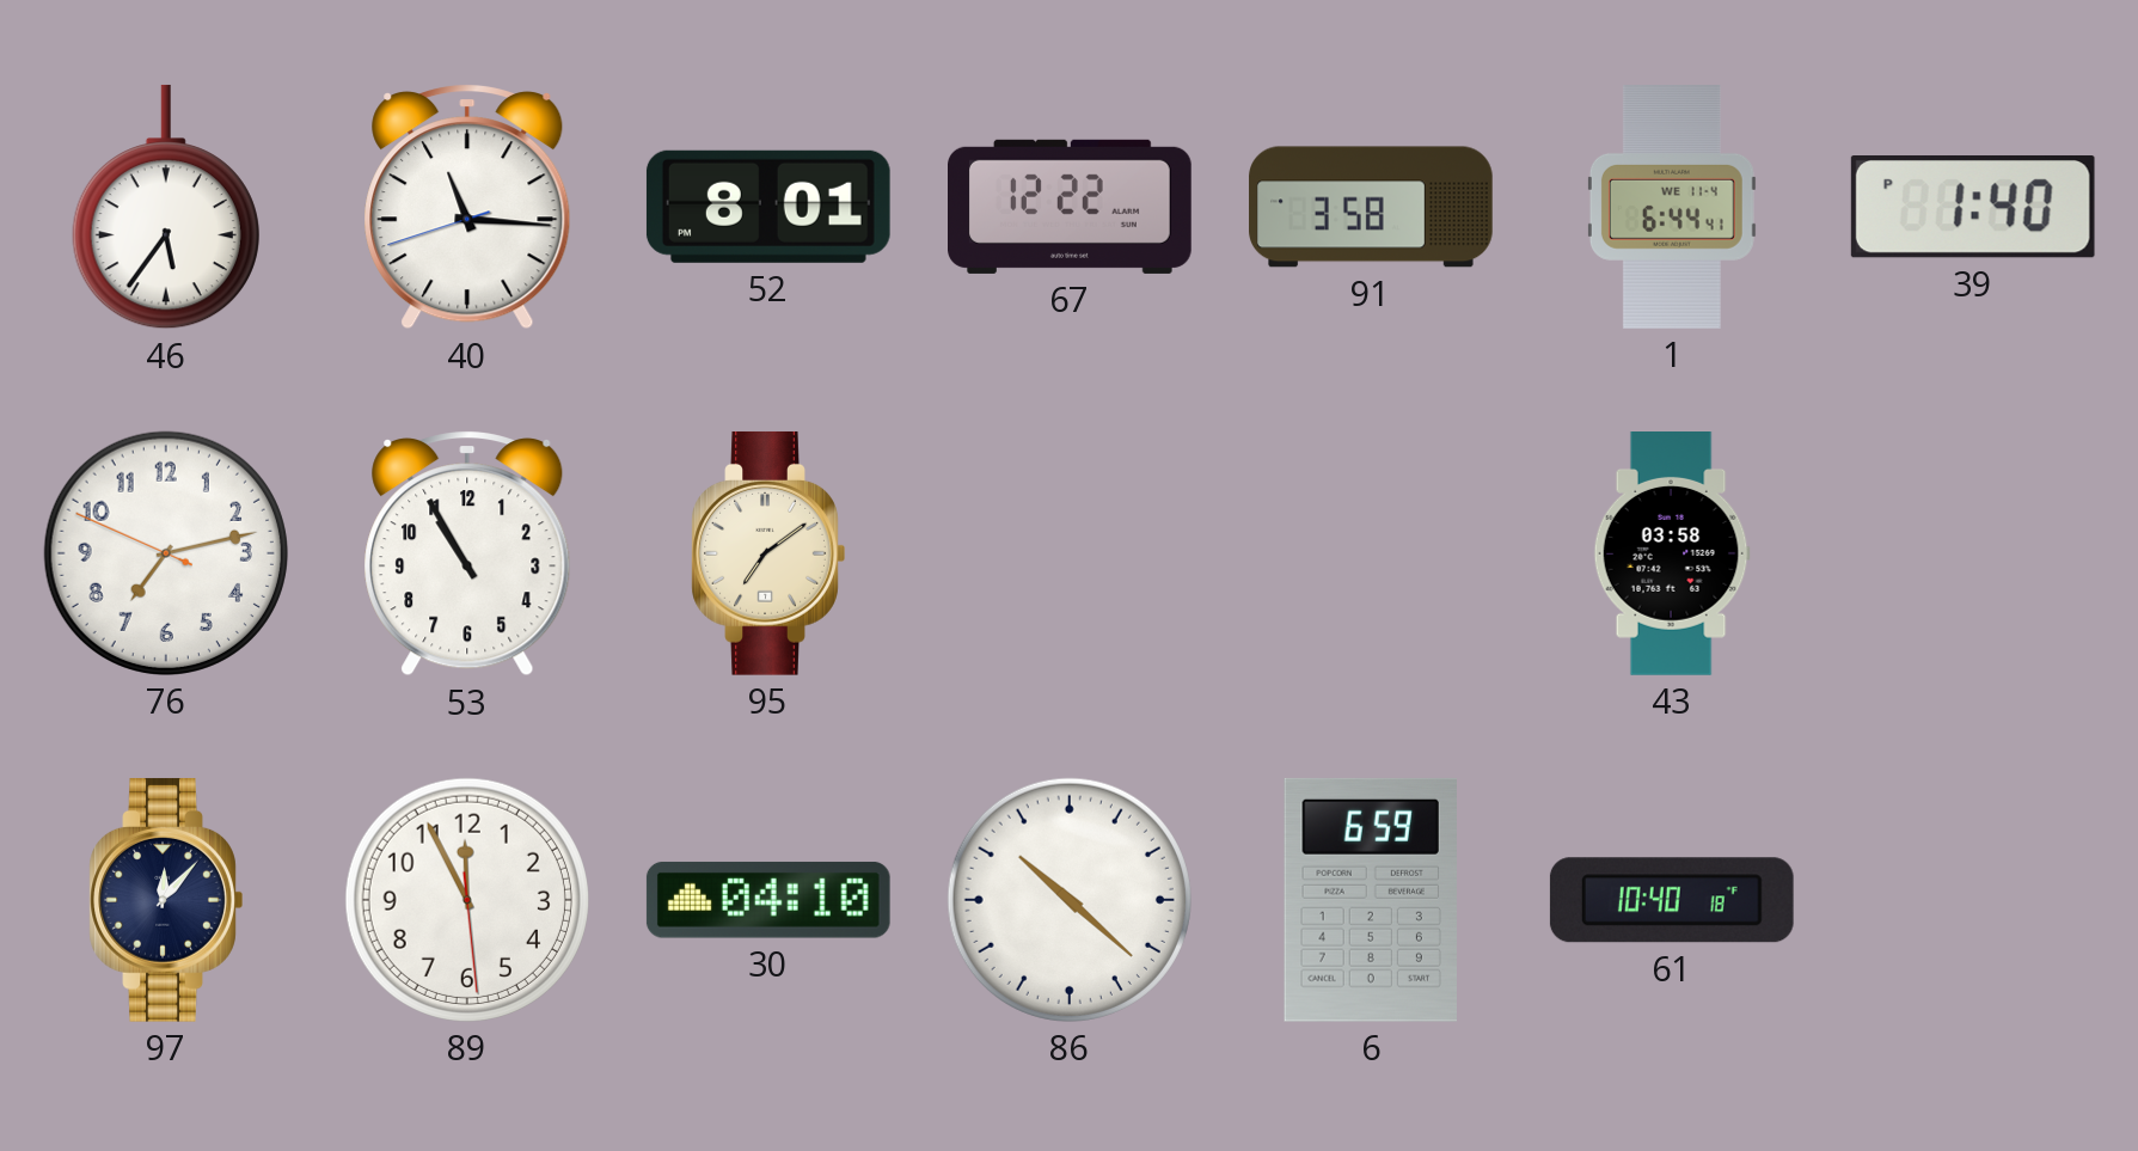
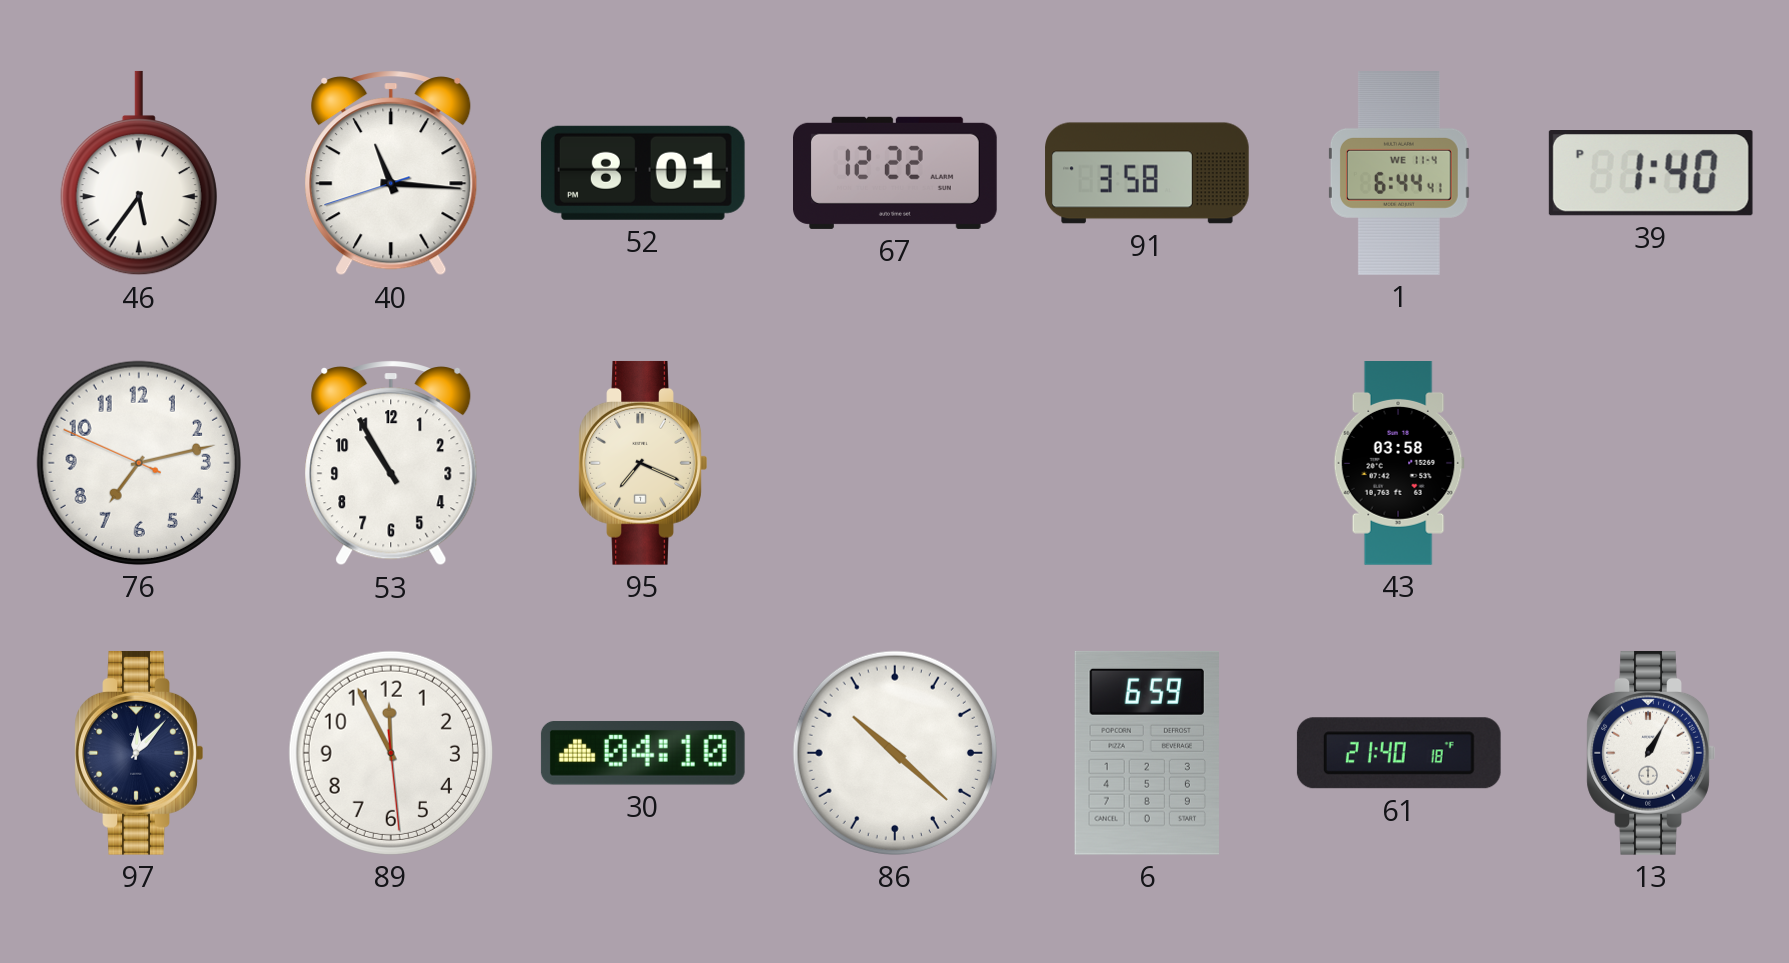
95: 7:09 -> 7:19
61: 10:40 -> 21:40
13: none -> 1:05
